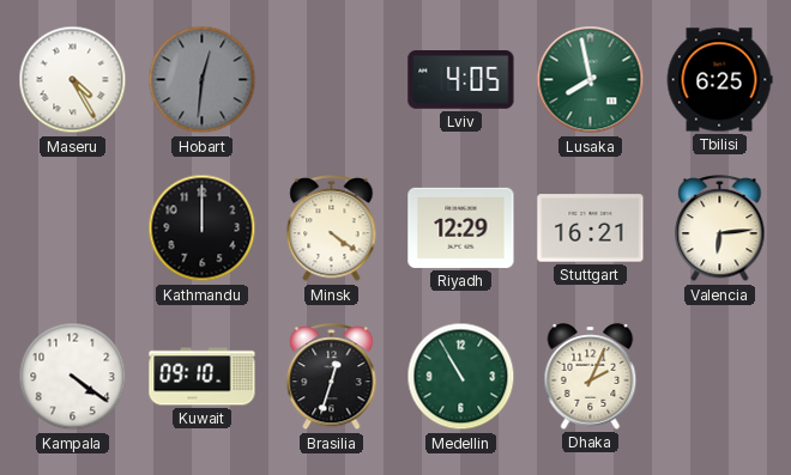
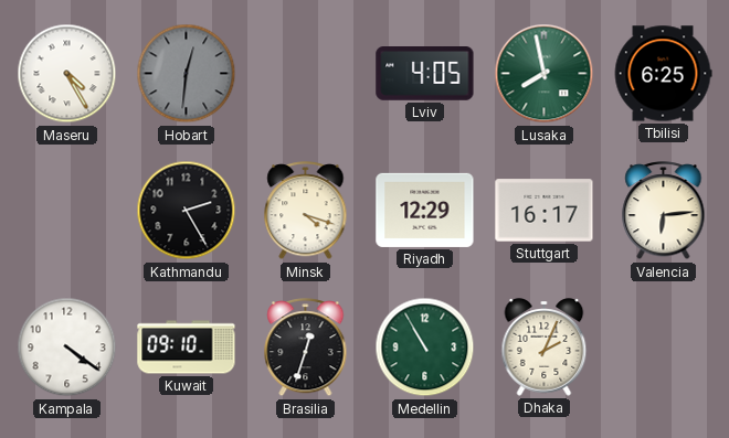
Kathmandu: 12:00 -> 2:25
Minsk: 4:21 -> 4:18
Stuttgart: 16:21 -> 16:17
